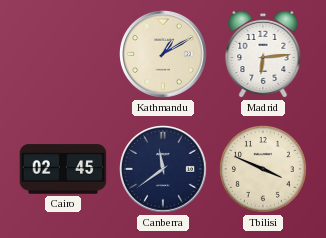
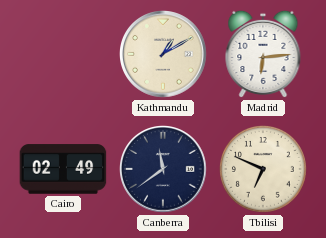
Cairo: 02:45 -> 02:49
Tbilisi: 3:49 -> 6:49
